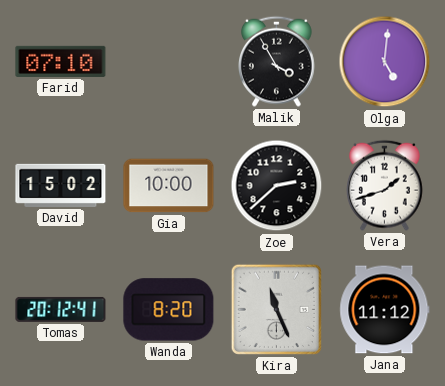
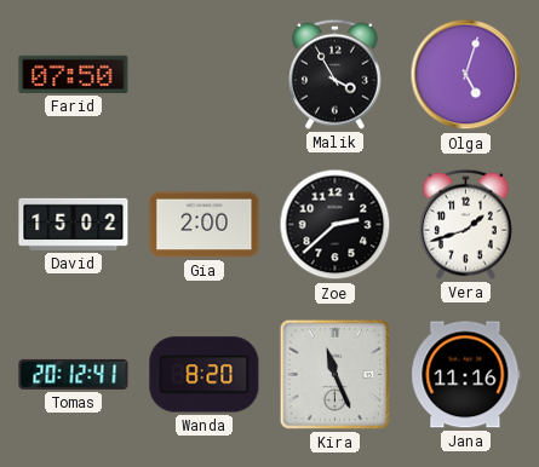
Farid: 07:10 -> 07:50
Olga: 5:01 -> 5:03
Gia: 10:00 -> 2:00
Jana: 11:12 -> 11:16
